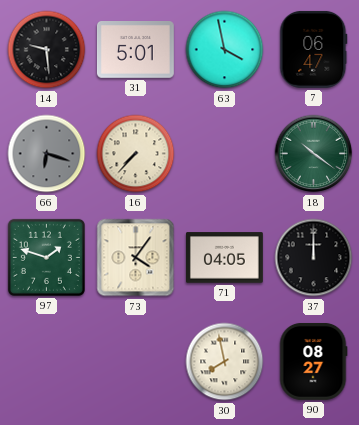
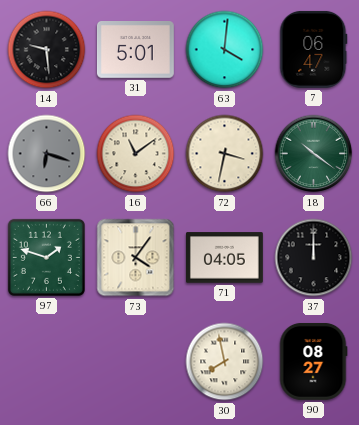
63: 3:58 -> 4:01
16: 7:37 -> 11:09
72: none -> 3:32
